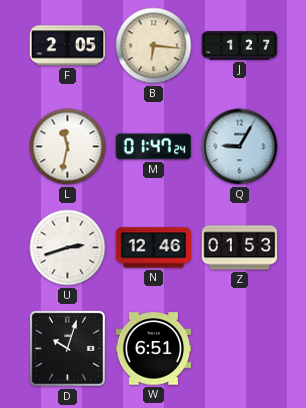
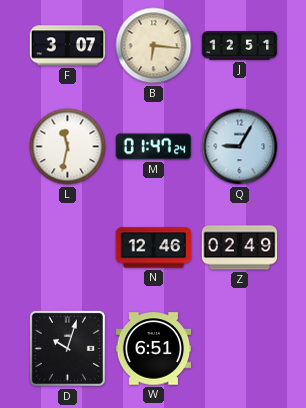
F: 2:05 -> 3:07
J: 1:27 -> 12:51
U: 2:42 -> none
Z: 01:53 -> 02:49
